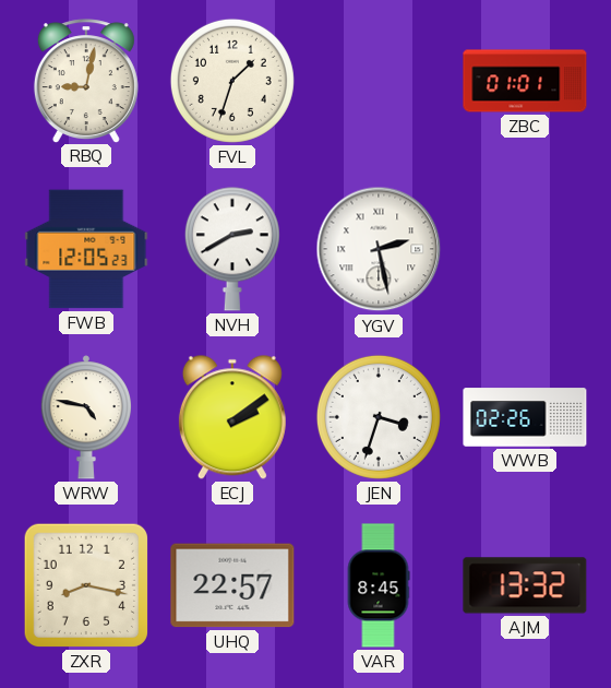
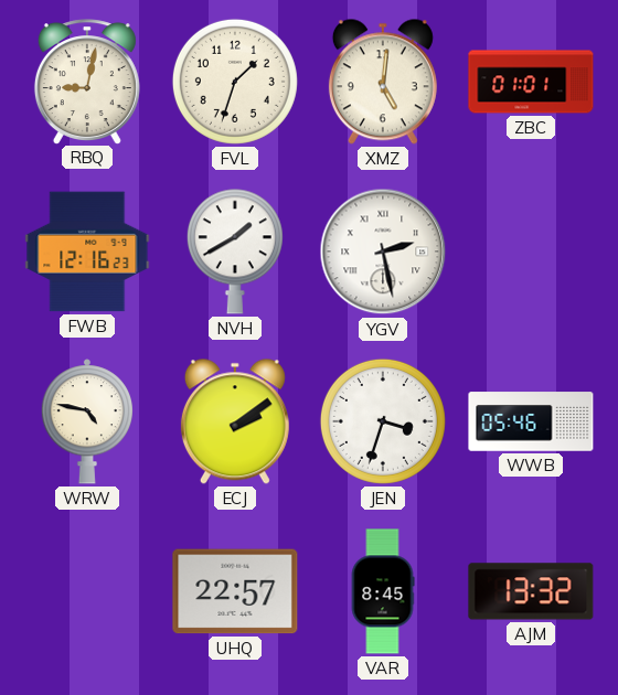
XMZ: none -> 5:01
FWB: 12:05 -> 12:16
NVH: 2:40 -> 1:40
WWB: 02:26 -> 05:46
ZXR: 8:17 -> none
